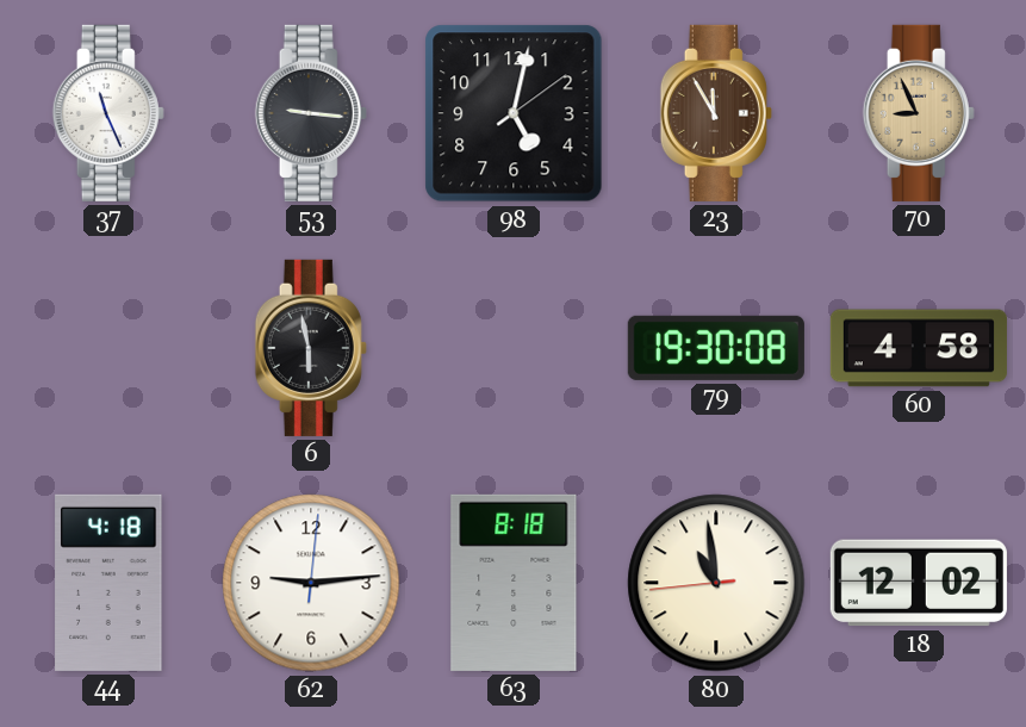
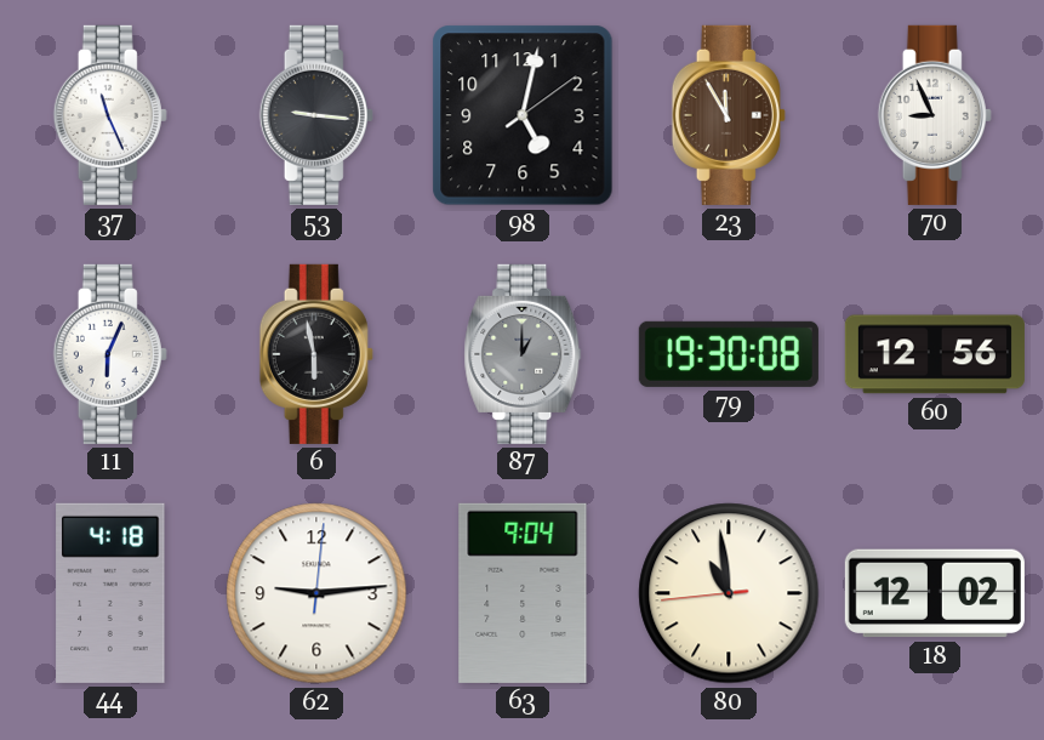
70 dial: champagne -> white
11: none -> 6:04
87: none -> 1:00
60: 4:58 -> 12:56
63: 8:18 -> 9:04
